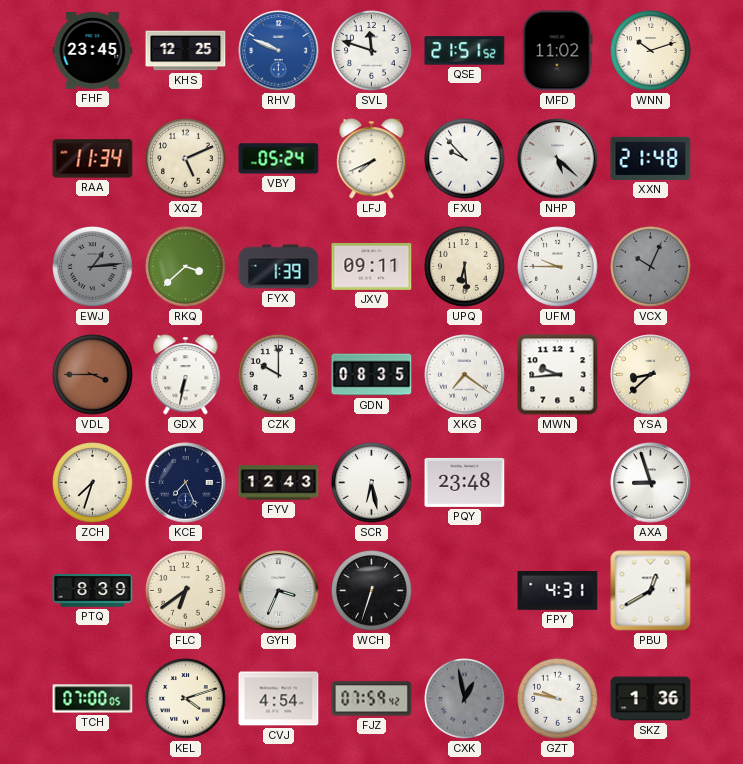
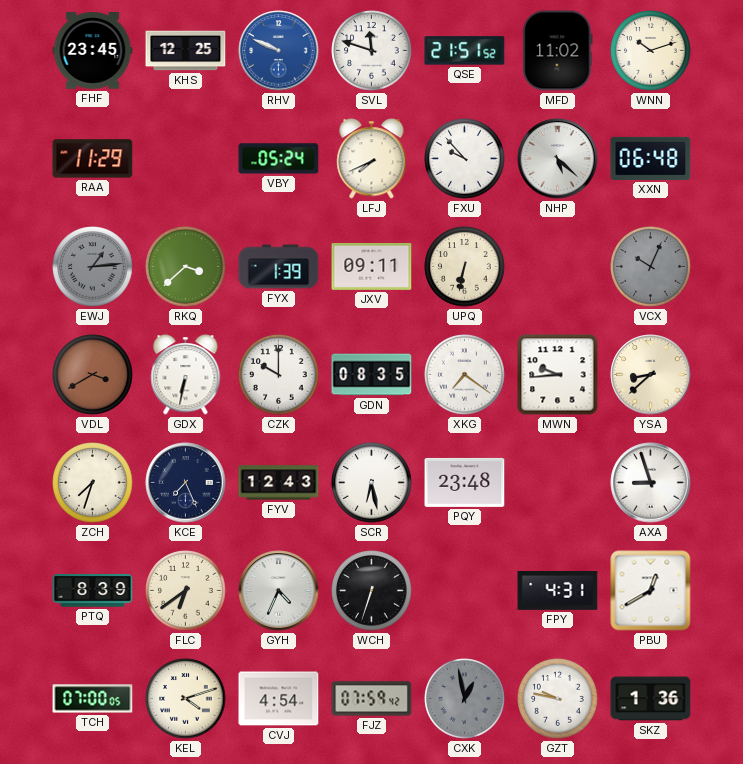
RAA: 11:34 -> 11:29
XQZ: 5:11 -> none
XXN: 21:48 -> 06:48
UPQ: 6:29 -> 6:32
UFM: 9:45 -> none
VDL: 3:45 -> 3:40
GYH: 3:34 -> 4:34
